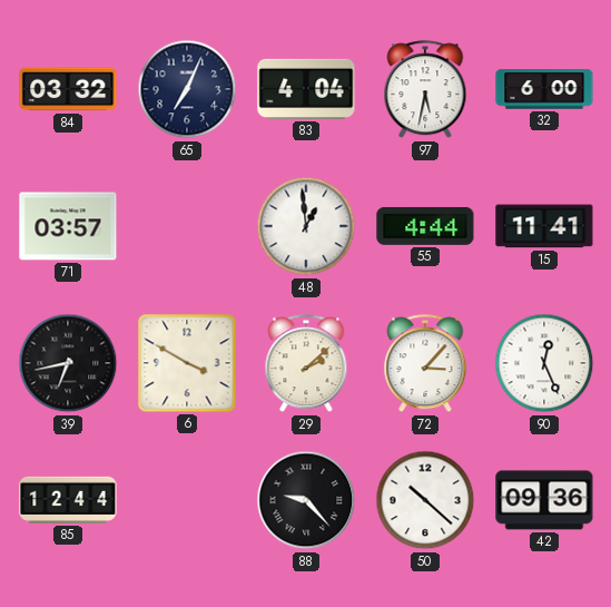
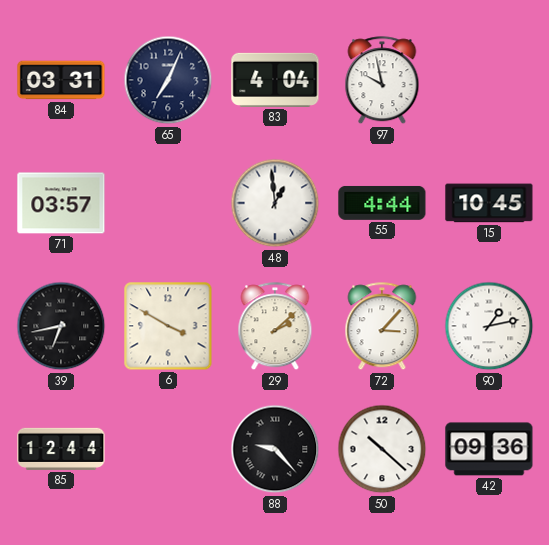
84: 03:32 -> 03:31
97: 5:32 -> 9:58
32: 6:00 -> none
15: 11:41 -> 10:45
90: 12:26 -> 1:13
